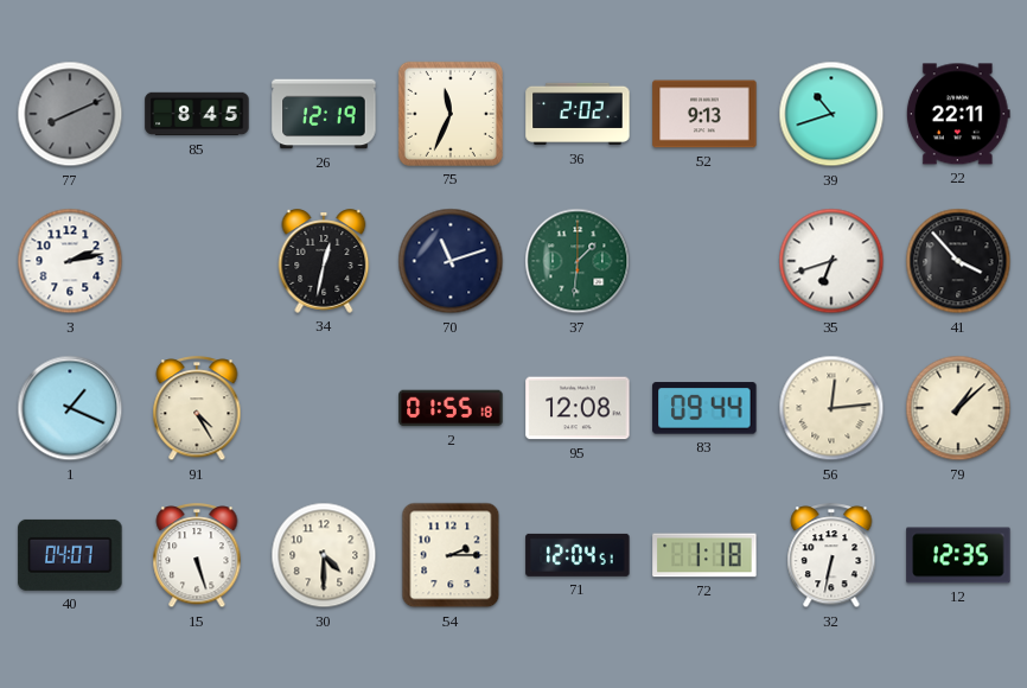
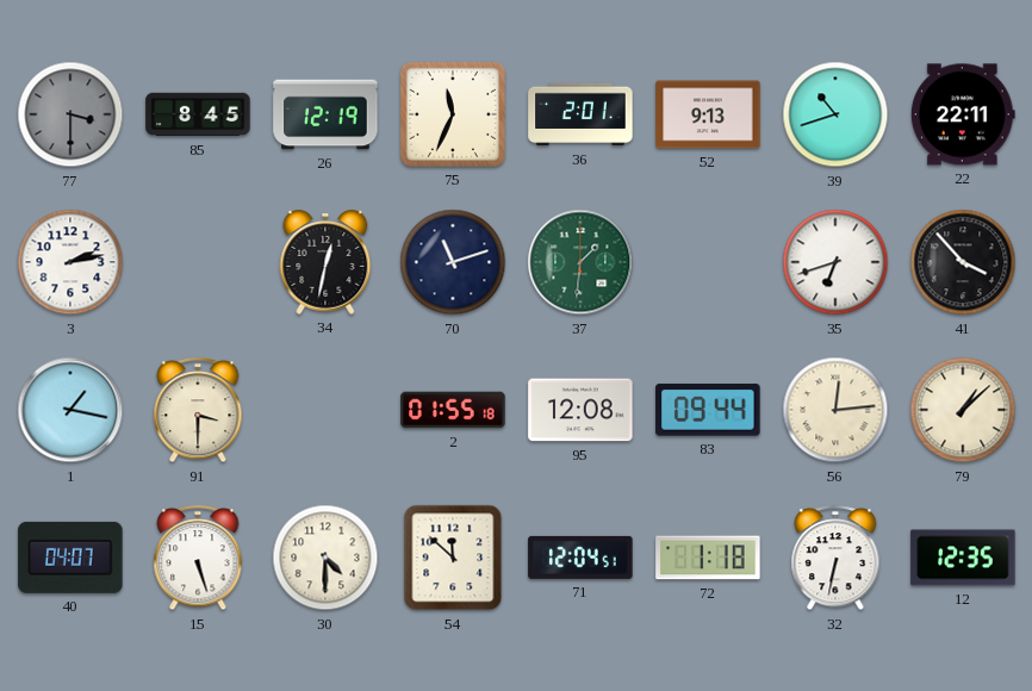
77: 8:11 -> 3:30
36: 2:02 -> 2:01
1: 1:19 -> 1:17
91: 4:25 -> 3:30
54: 2:15 -> 11:52
